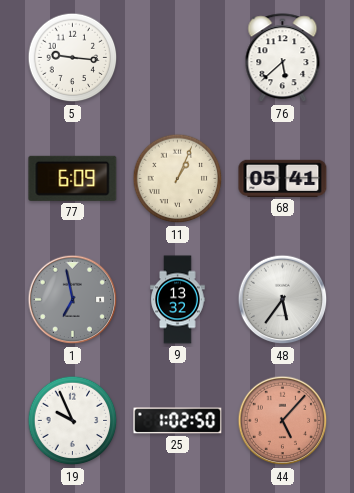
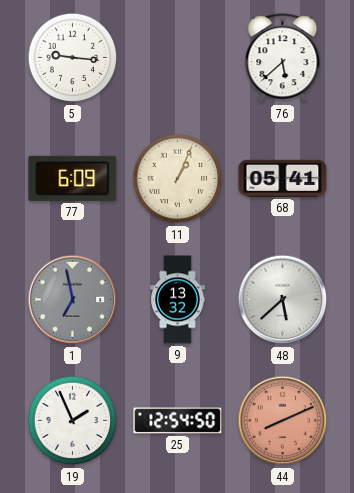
48: 5:36 -> 5:38
19: 9:56 -> 1:56
25: 1:02 -> 12:54
44: 5:07 -> 8:11
